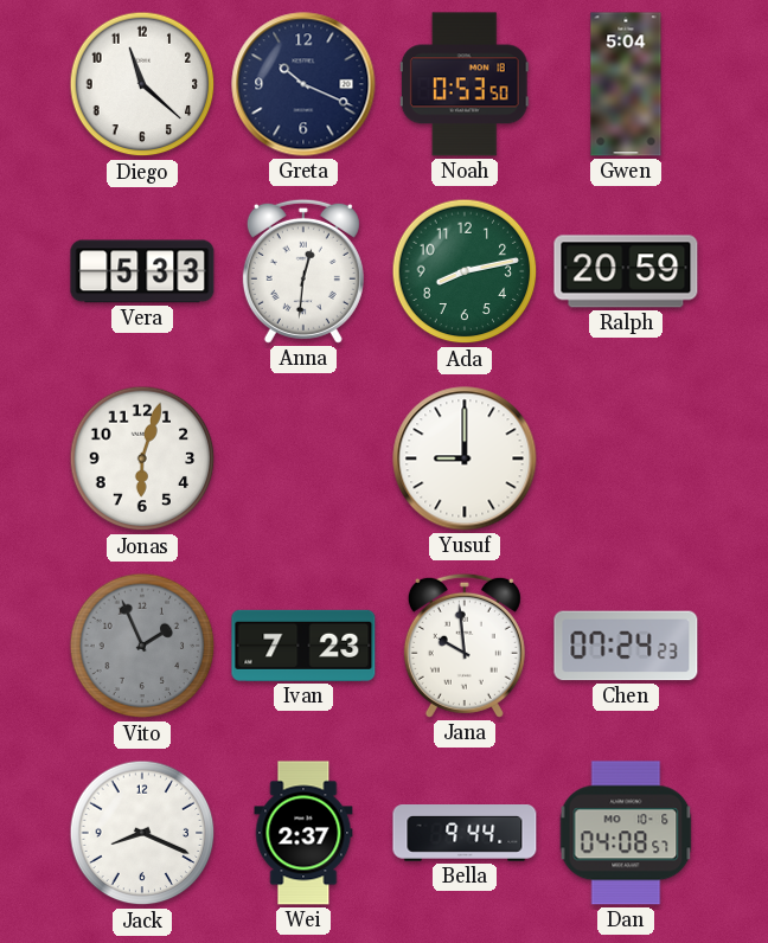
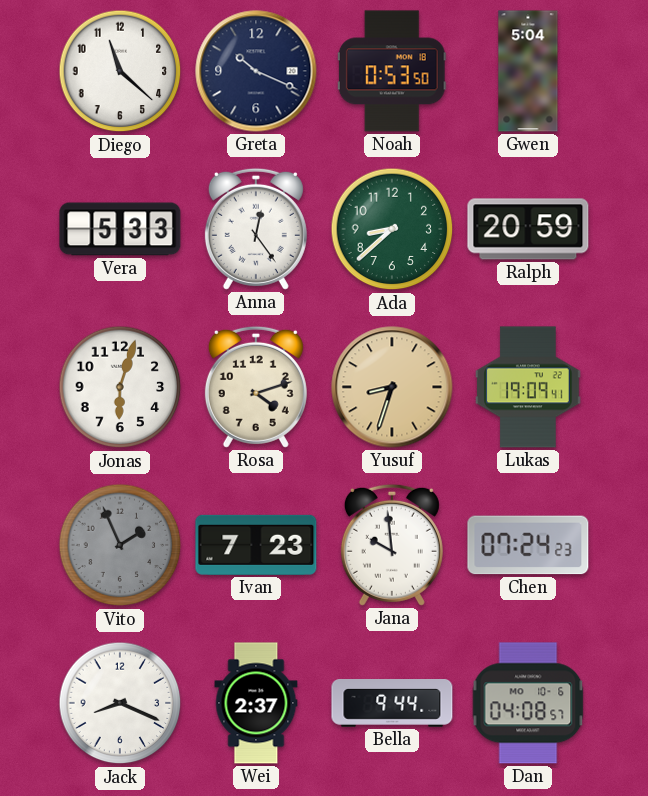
Anna: 12:31 -> 12:24
Ada: 8:13 -> 8:38
Rosa: none -> 4:12
Yusuf: 9:00 -> 8:33
Yusuf dial: white -> champagne
Lukas: none -> 19:09
